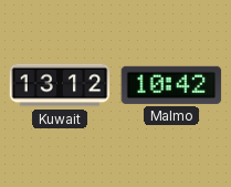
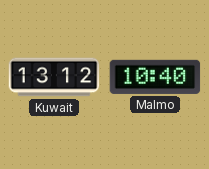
Malmo: 10:42 -> 10:40
